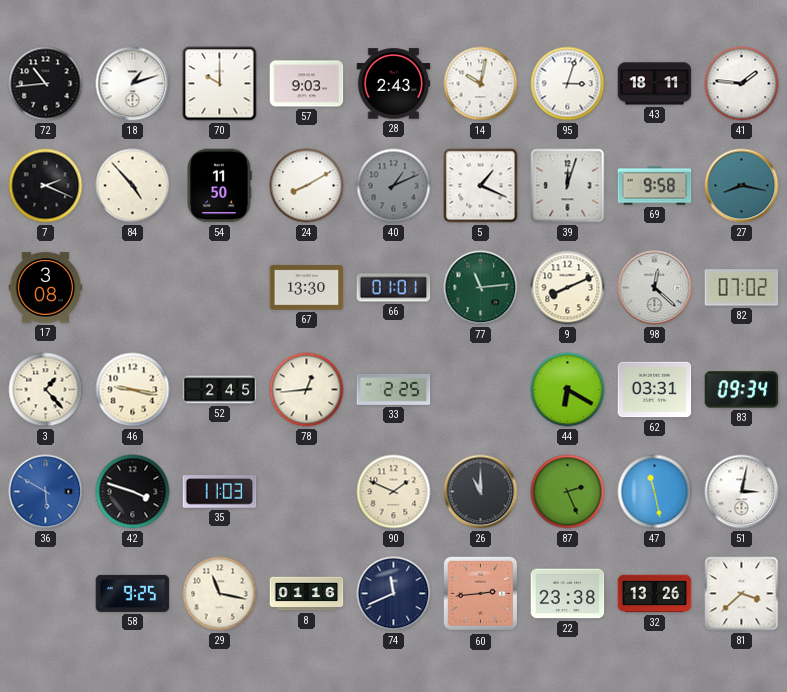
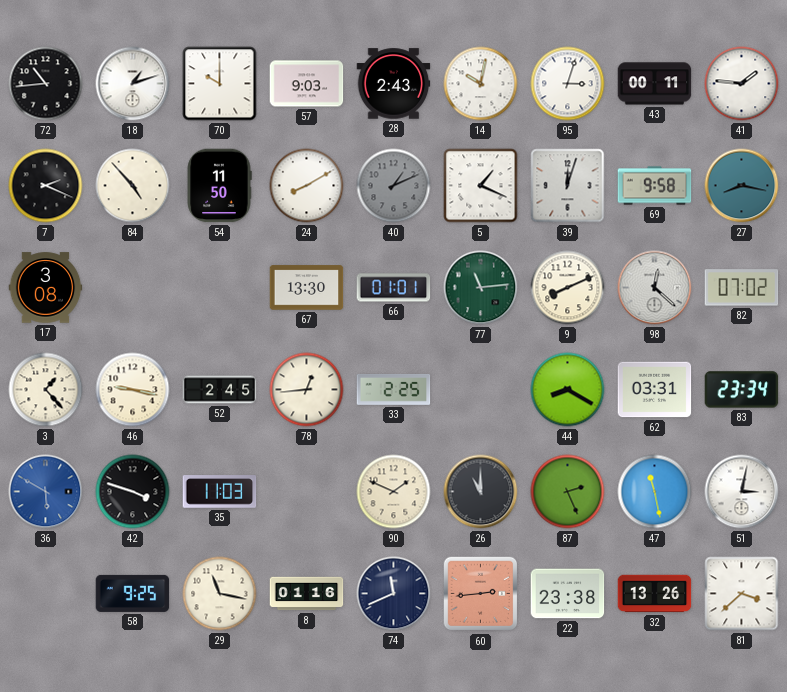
43: 18:11 -> 00:11
44: 6:20 -> 8:20
83: 09:34 -> 23:34
